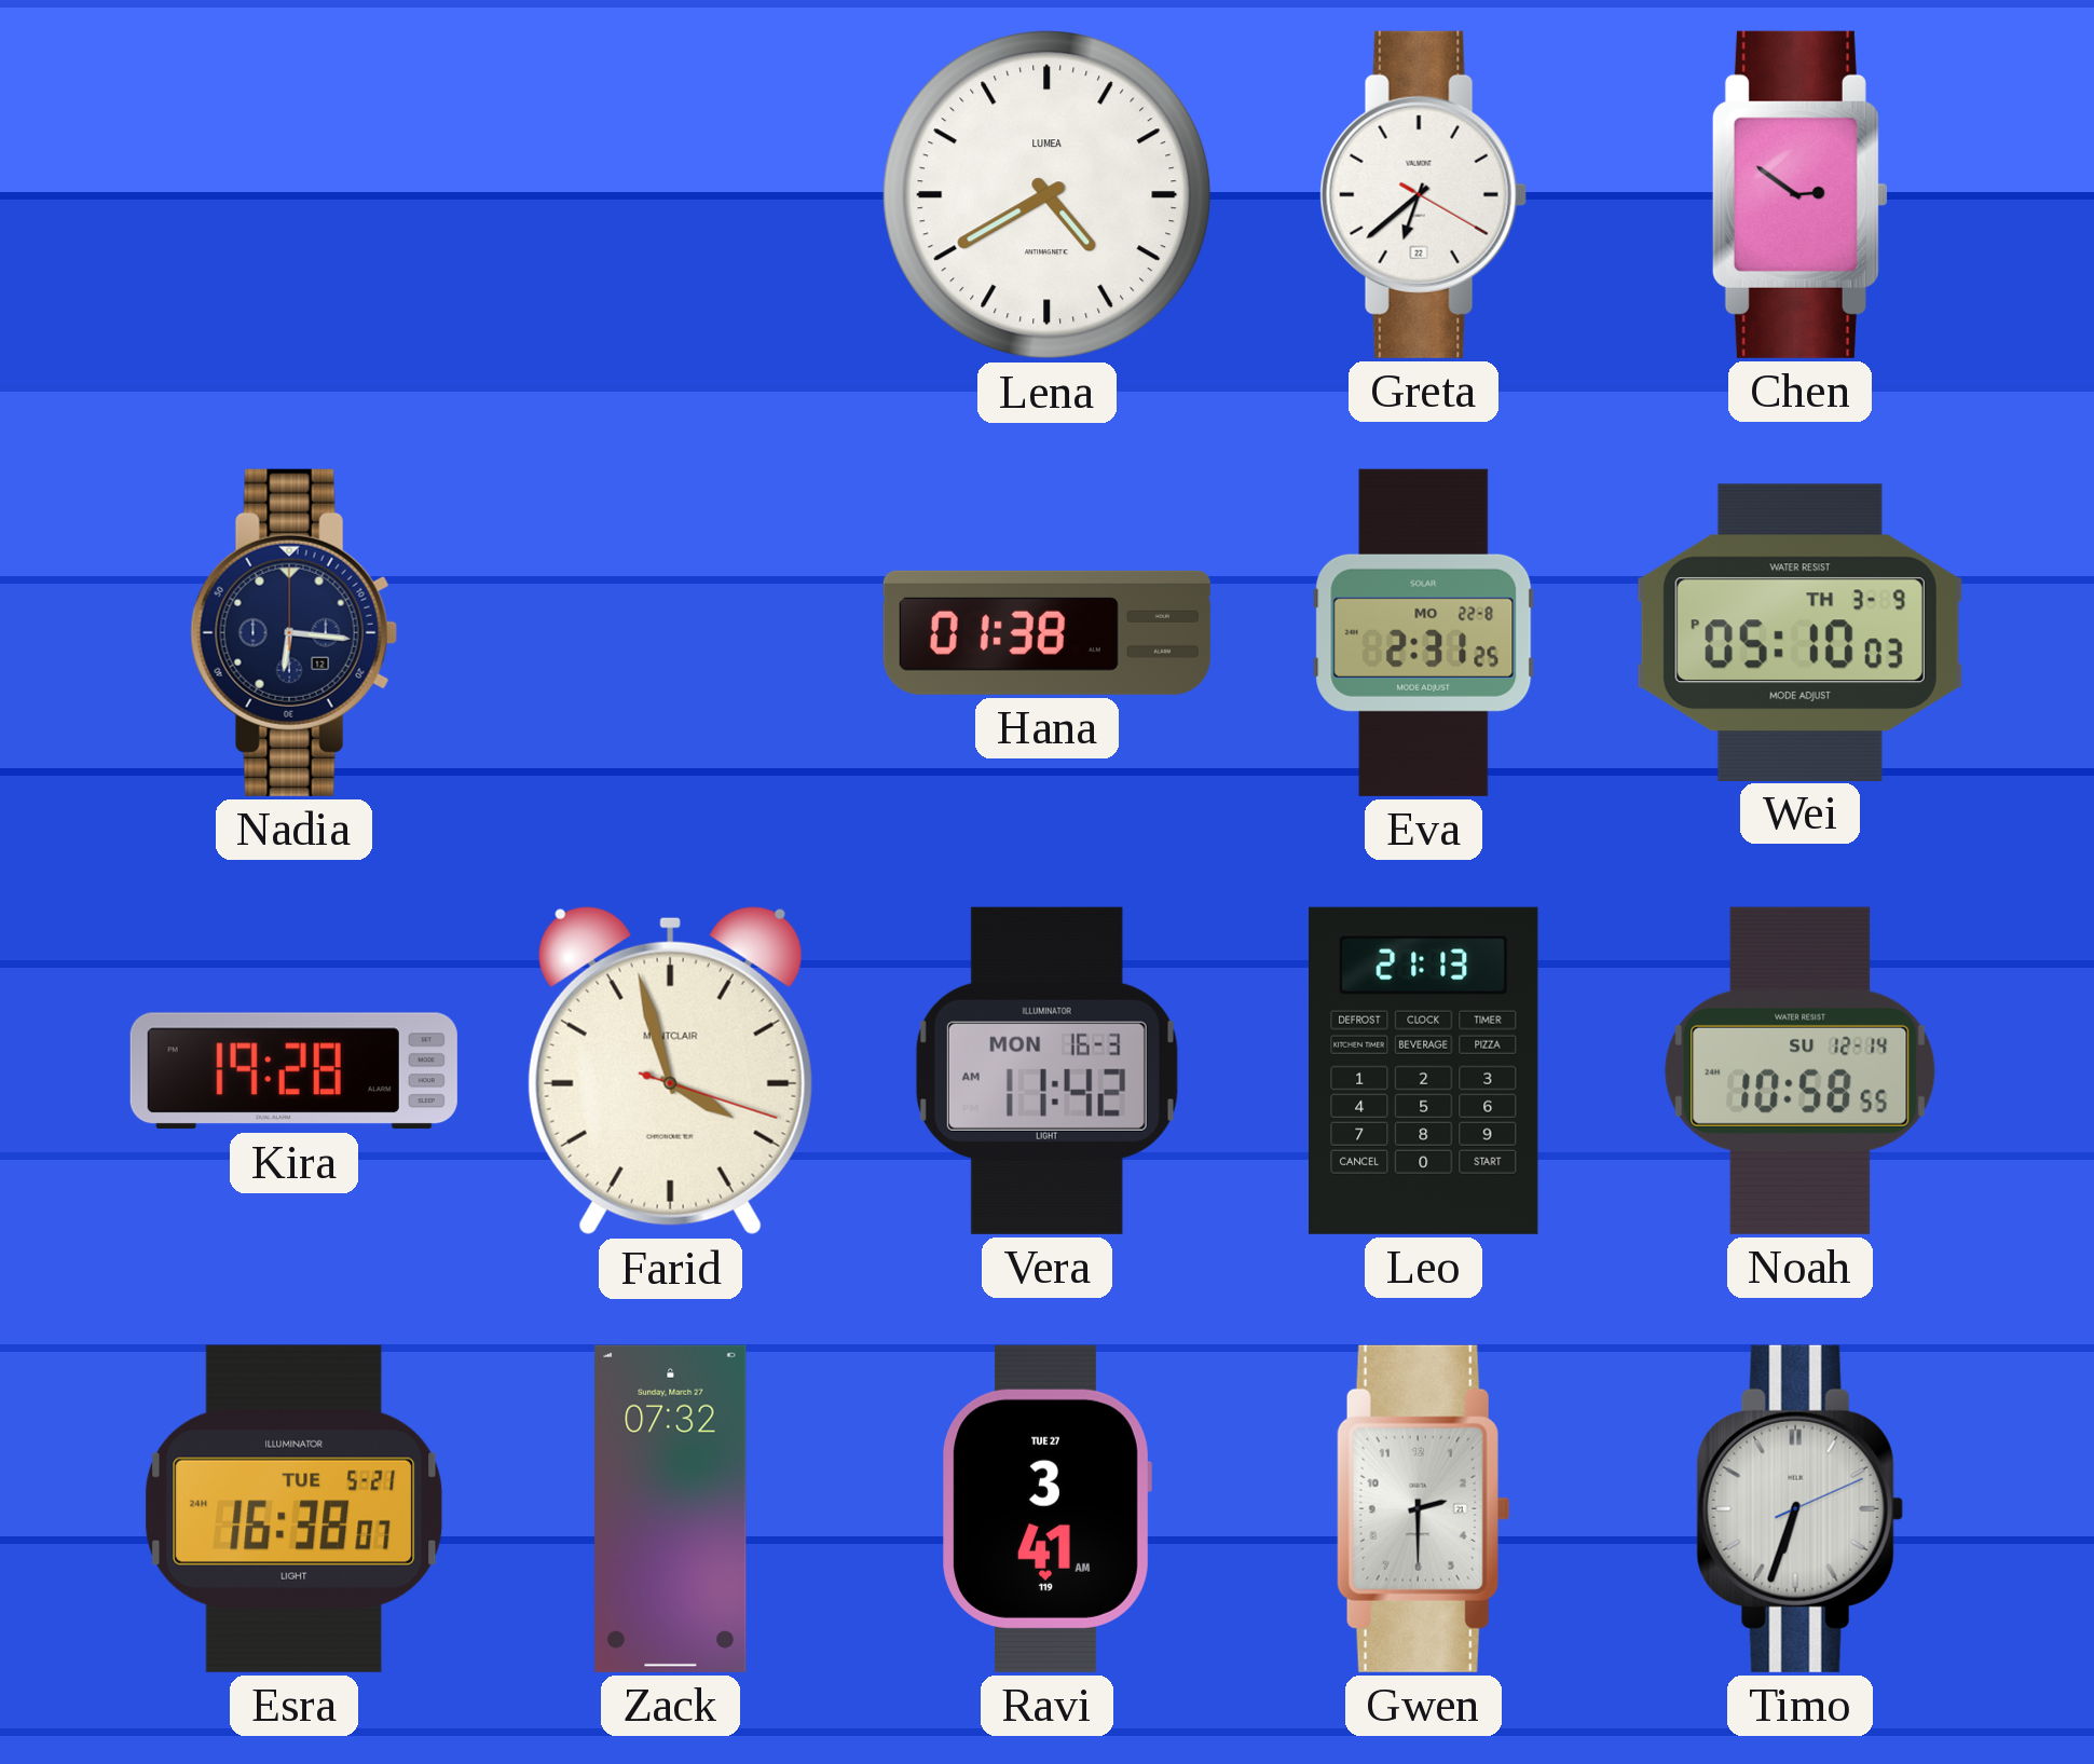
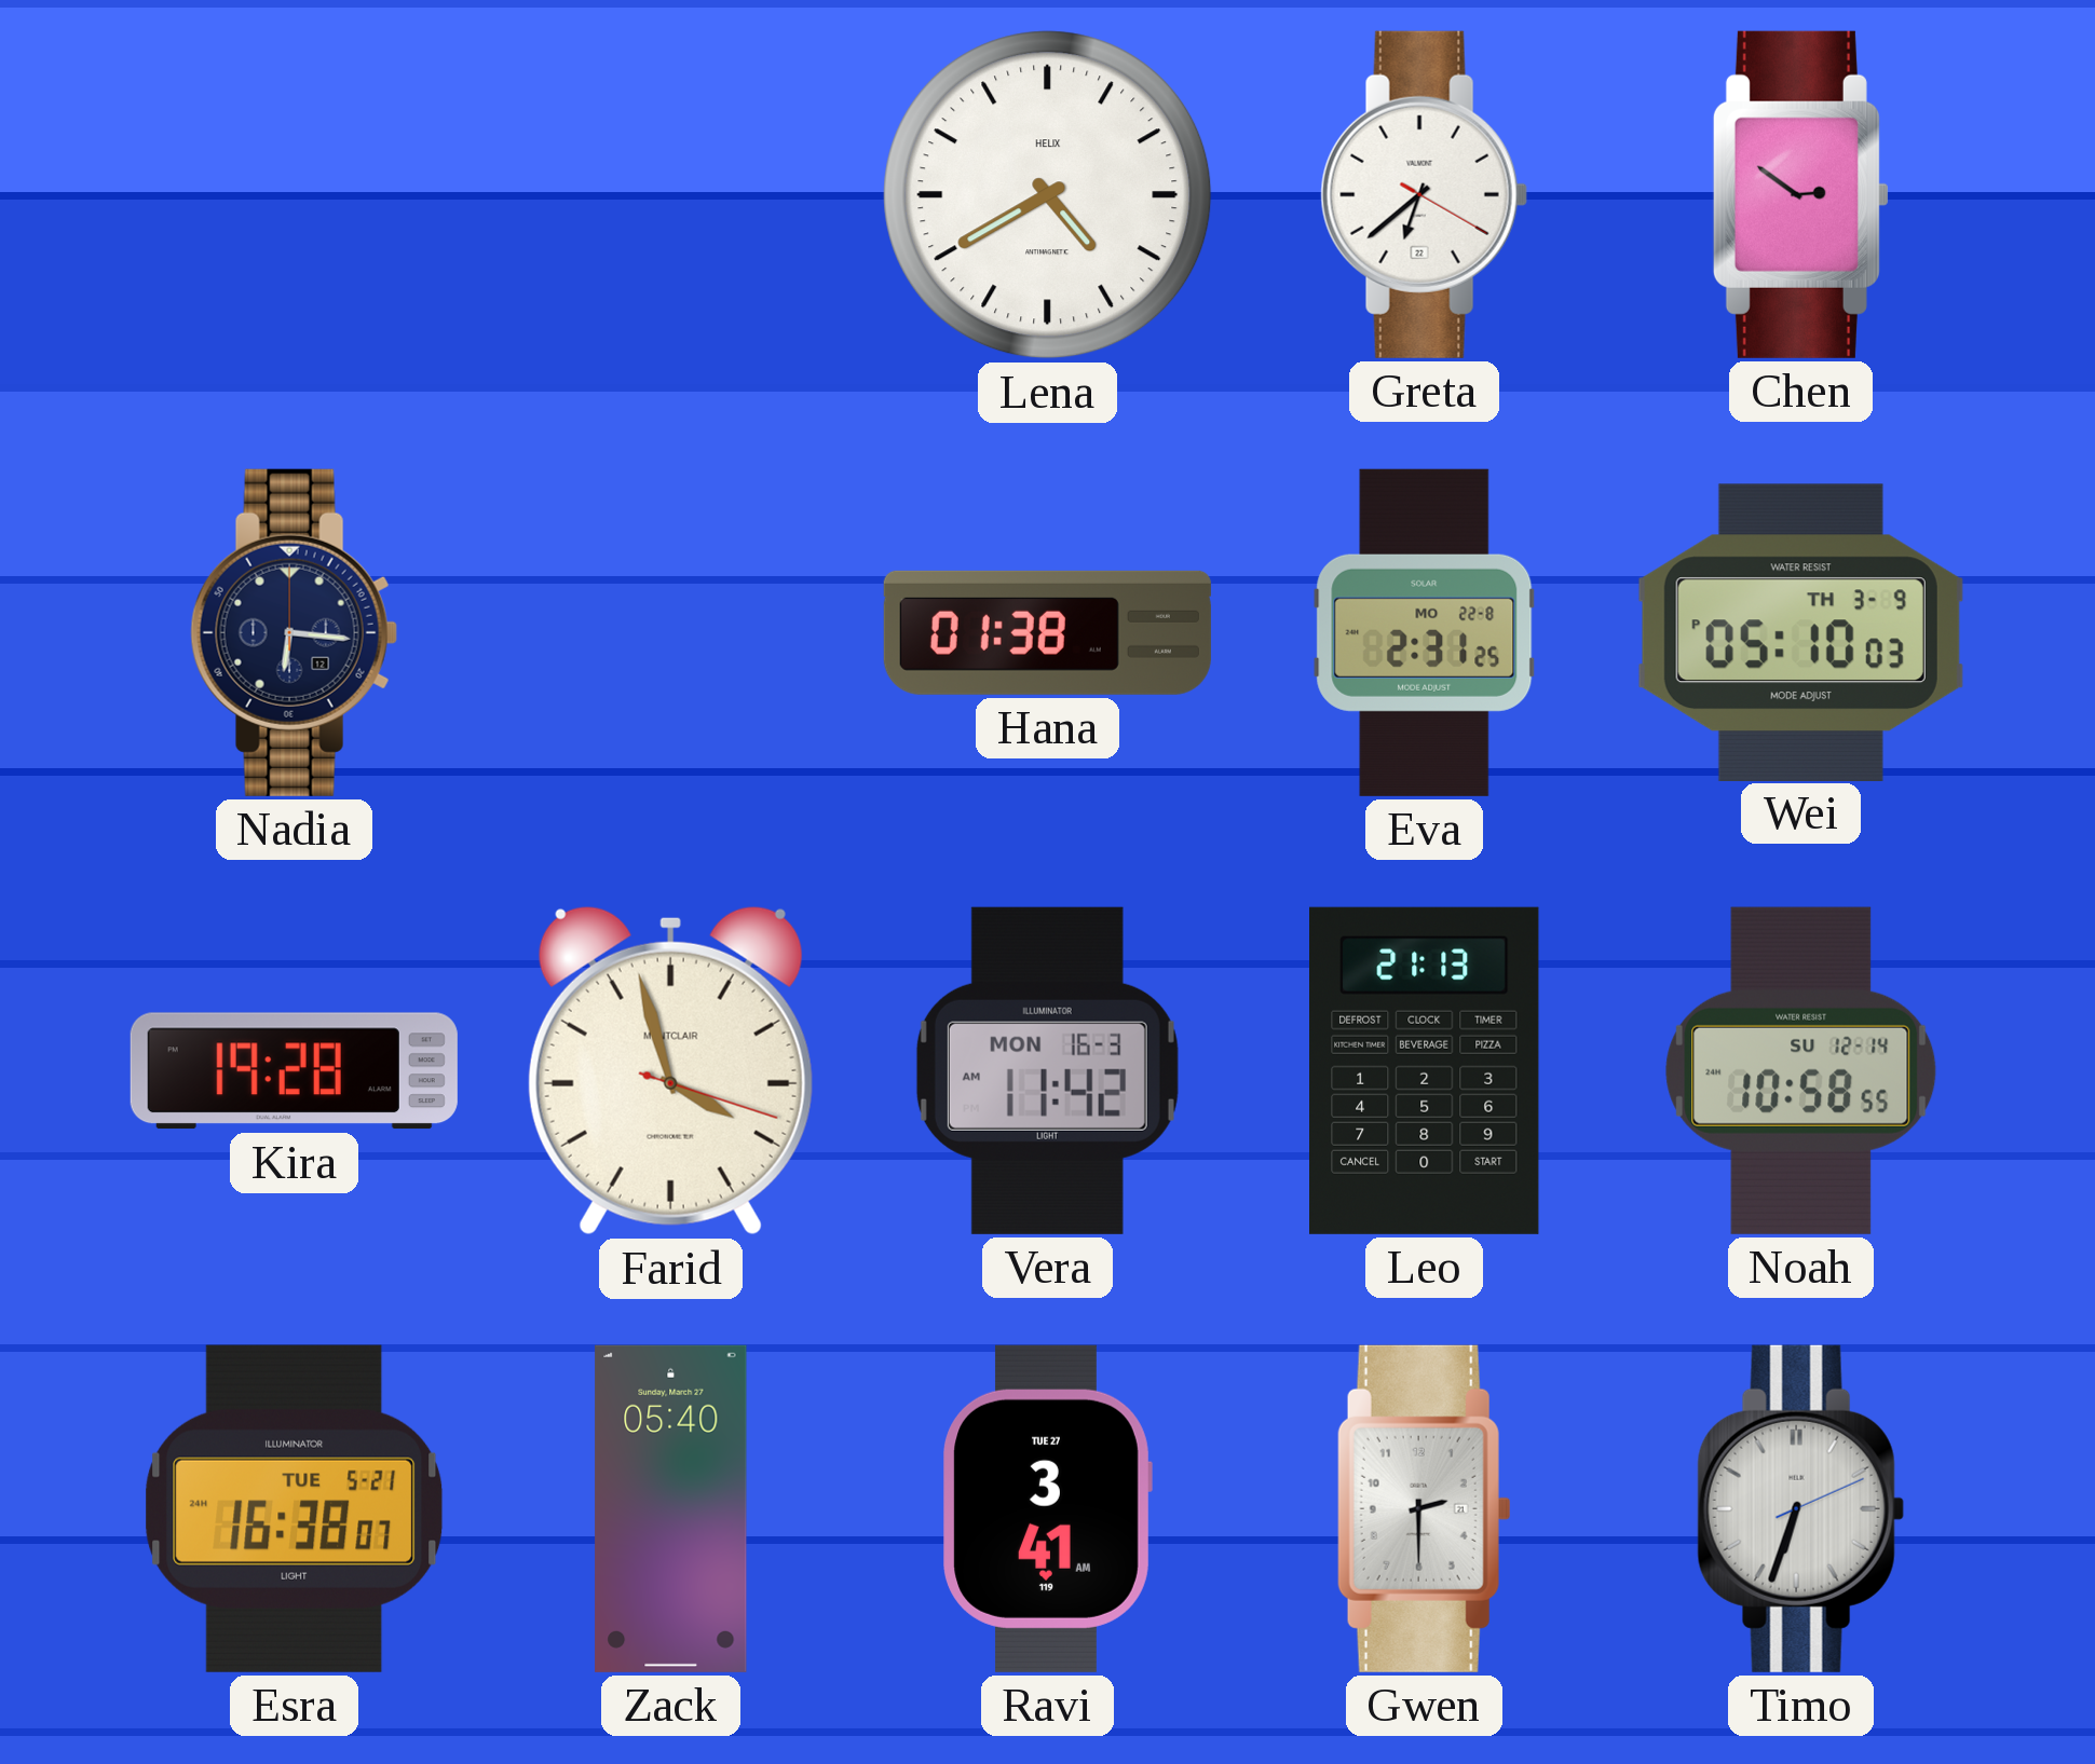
Lena brand: LUMEA -> HELIX
Zack: 07:32 -> 05:40
